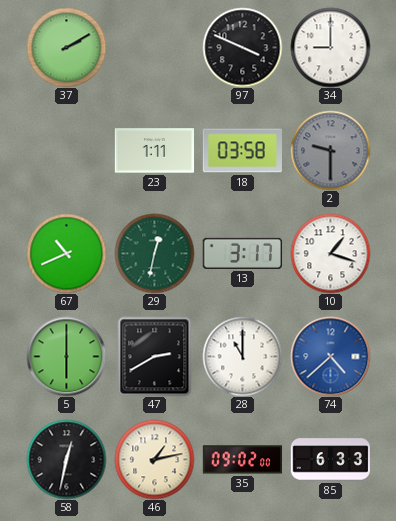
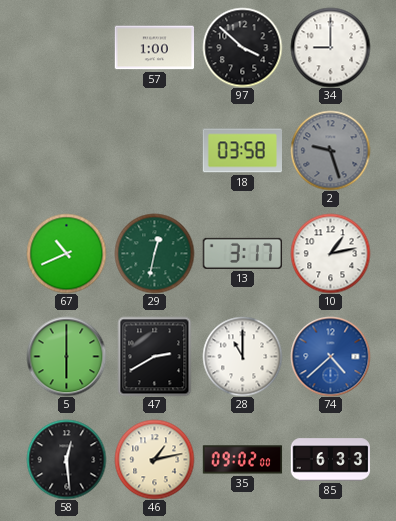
37: 2:10 -> none
57: none -> 1:00
97: 3:49 -> 3:52
23: 1:11 -> none
2: 9:30 -> 9:27
10: 1:18 -> 1:13
58: 12:32 -> 12:29
